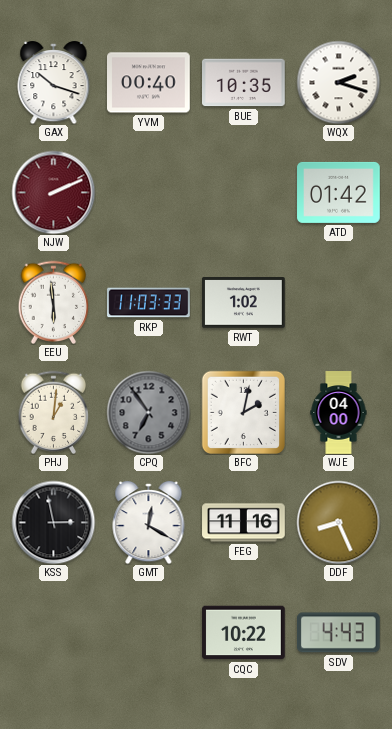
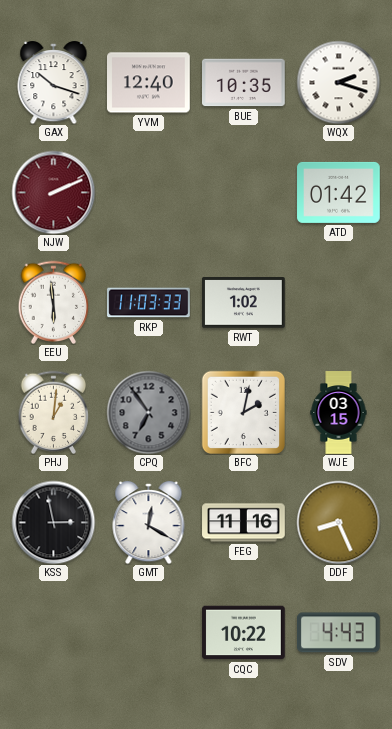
YVM: 00:40 -> 12:40
WJE: 04:00 -> 03:15
